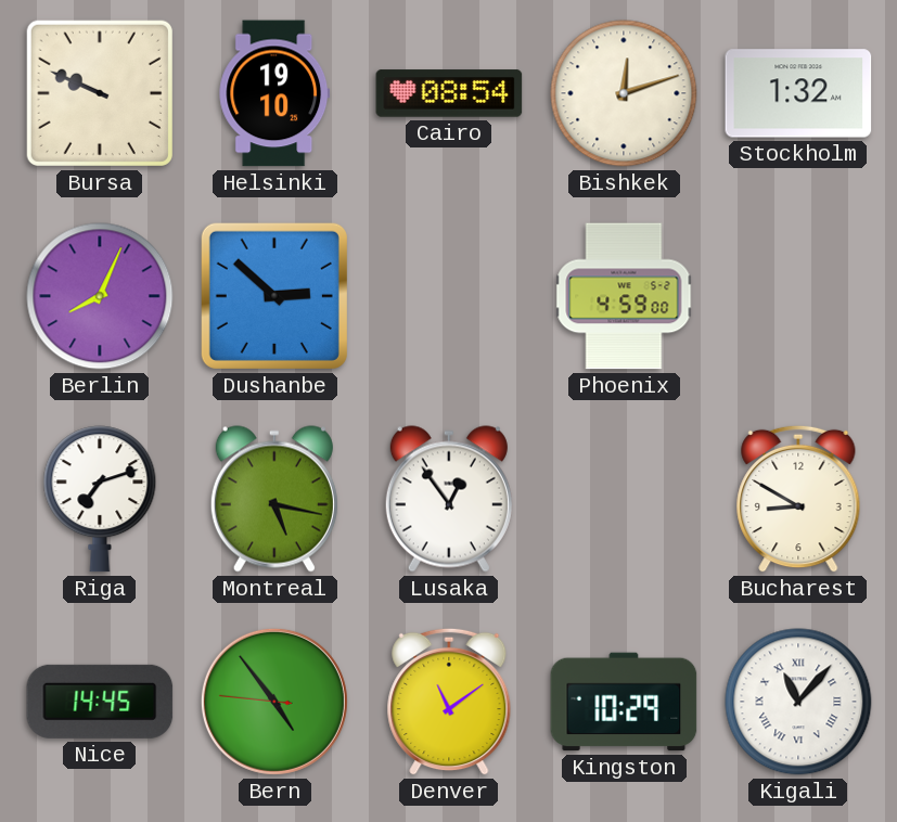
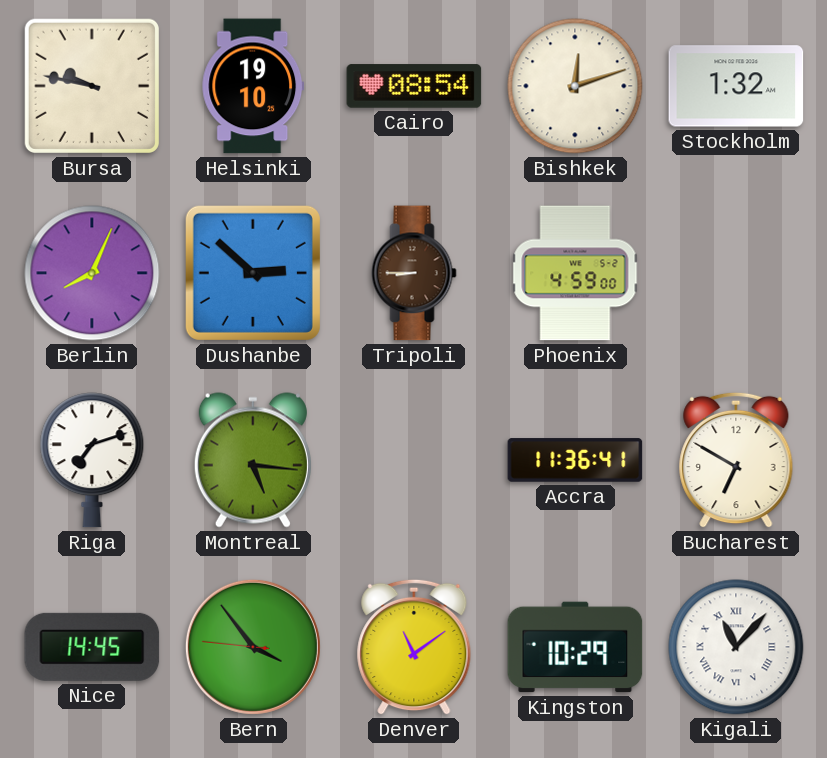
Bursa: 9:49 -> 9:47
Tripoli: none -> 8:45
Montreal: 5:17 -> 5:16
Lusaka: 12:54 -> none
Accra: none -> 11:36
Bucharest: 8:50 -> 6:50
Bern: 4:53 -> 3:53
